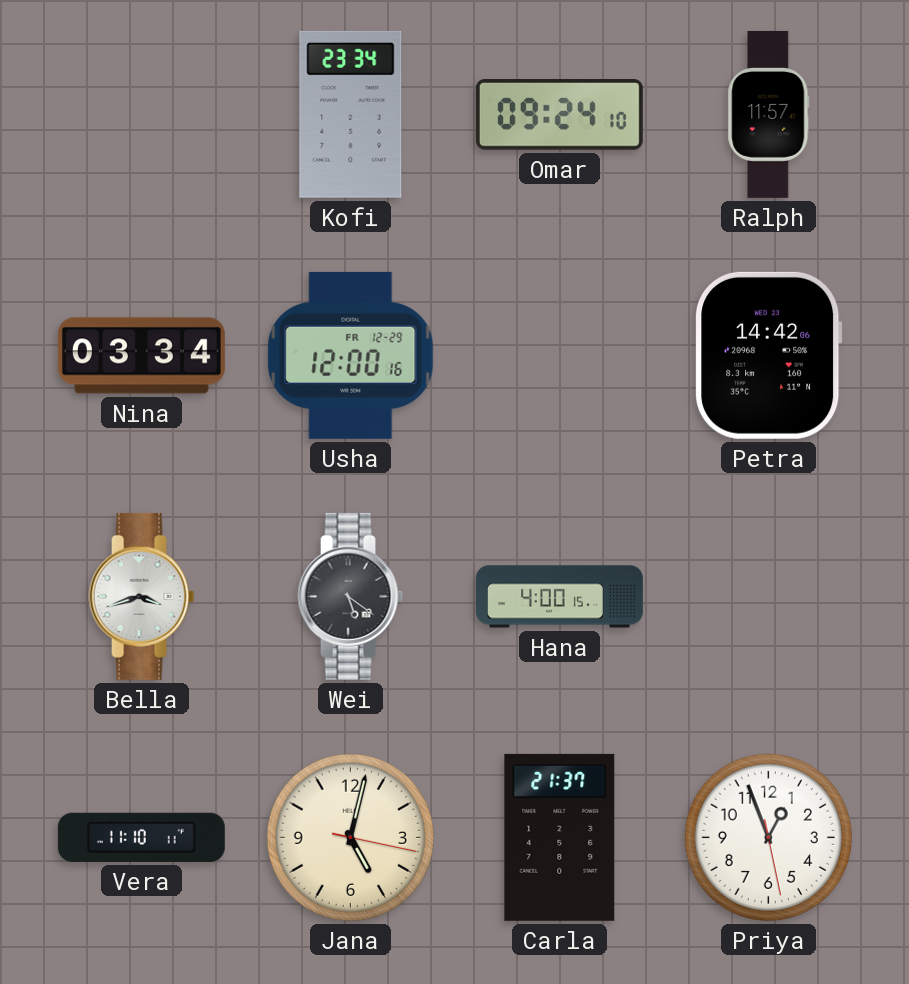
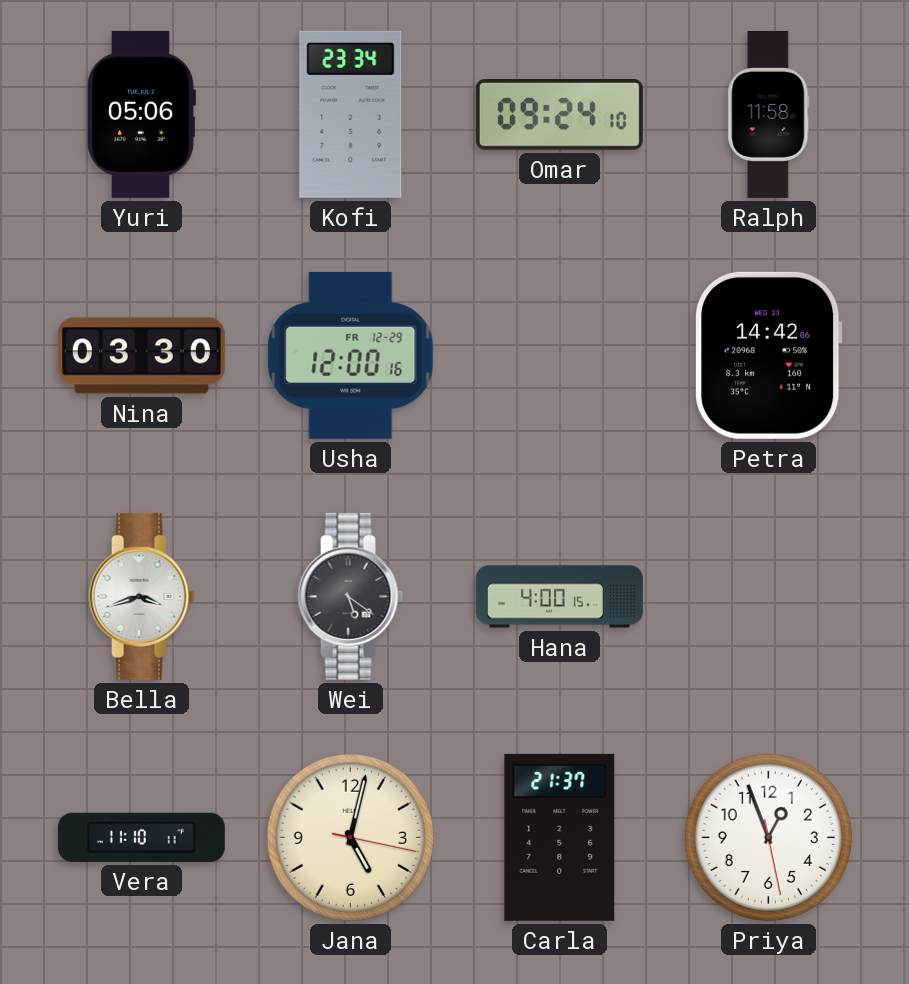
Yuri: none -> 05:06
Ralph: 11:57 -> 11:58
Nina: 03:34 -> 03:30
